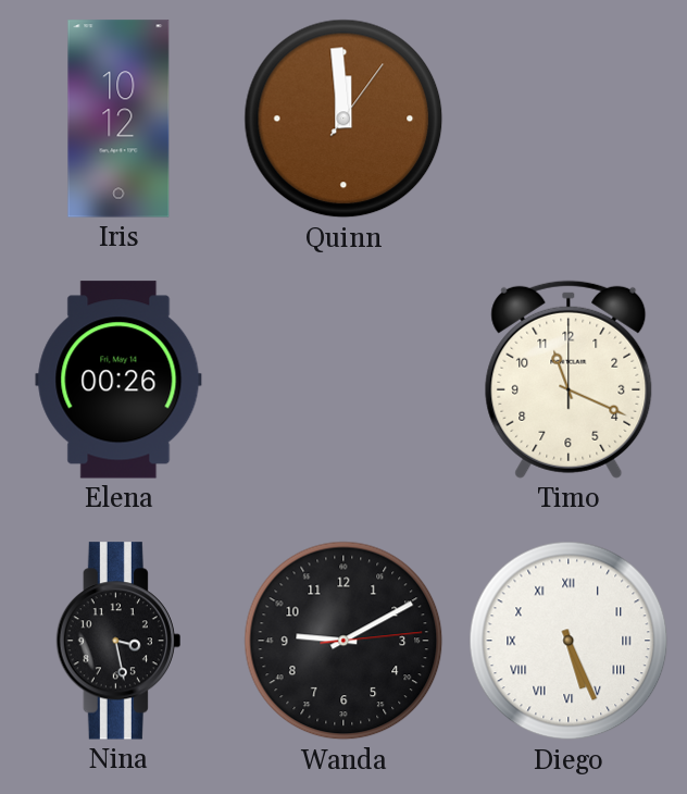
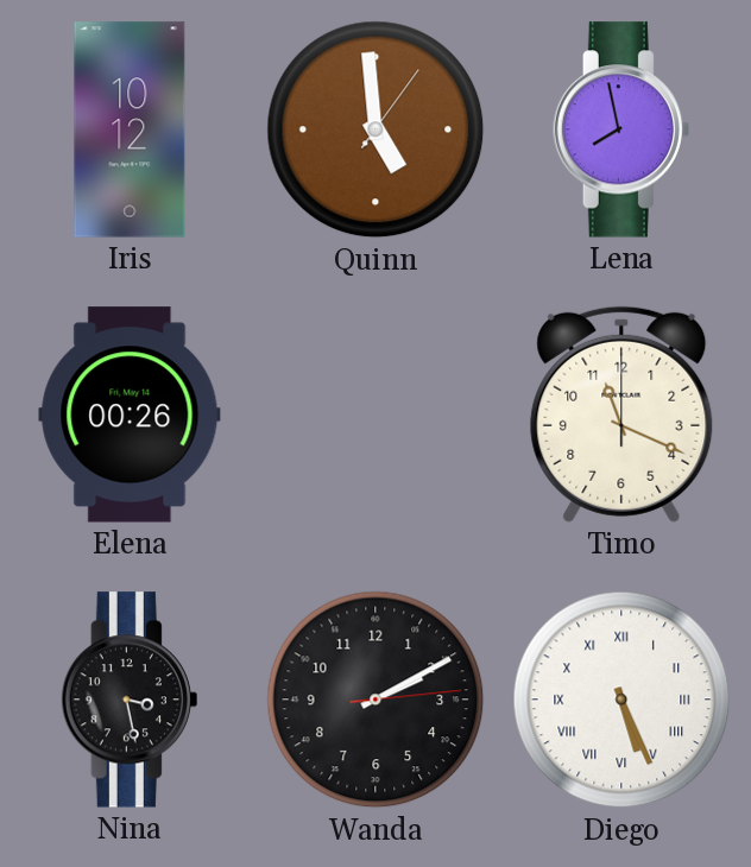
Quinn: 11:59 -> 4:59
Lena: none -> 7:58
Wanda: 9:10 -> 2:10
